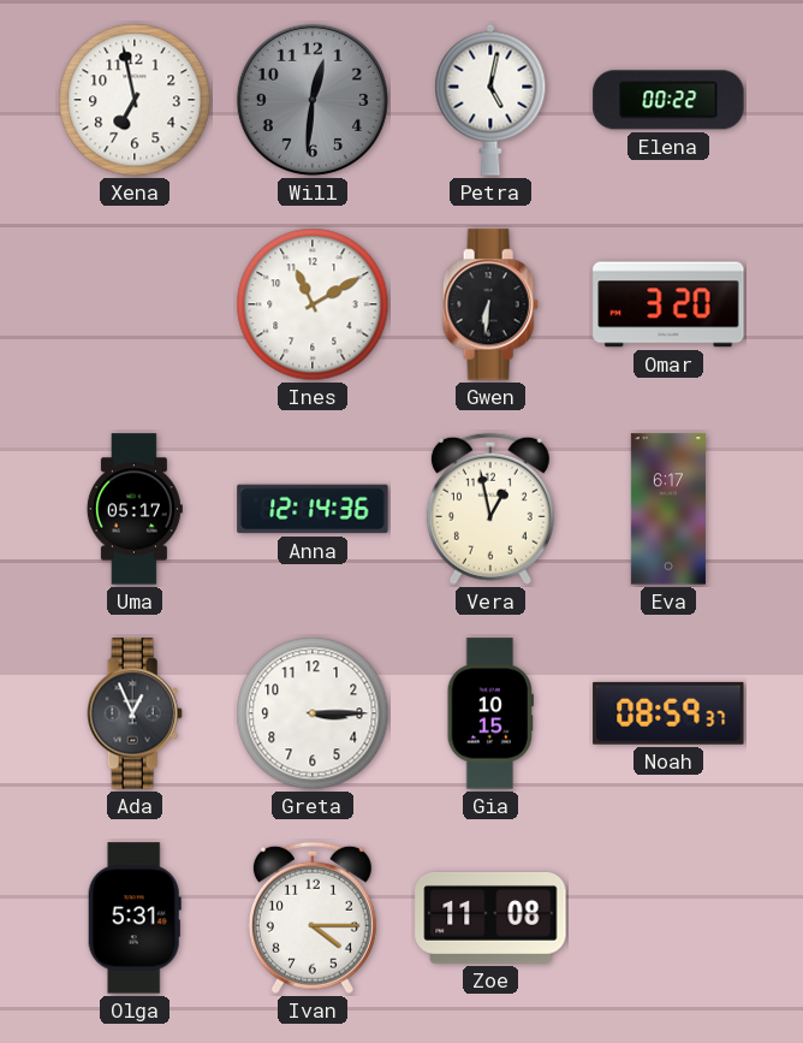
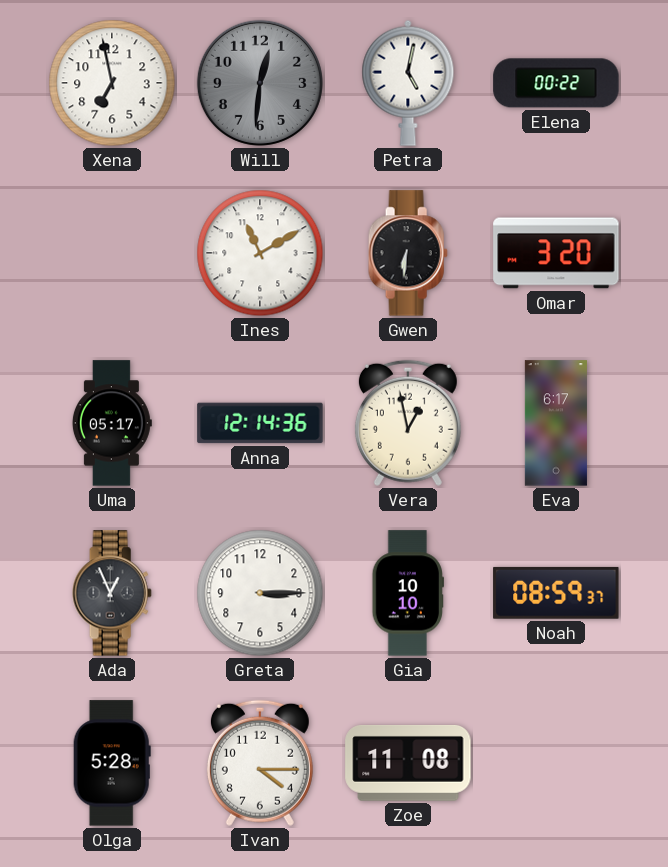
Gia: 10:15 -> 10:10
Olga: 5:31 -> 5:28
